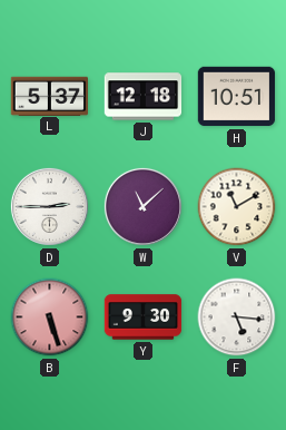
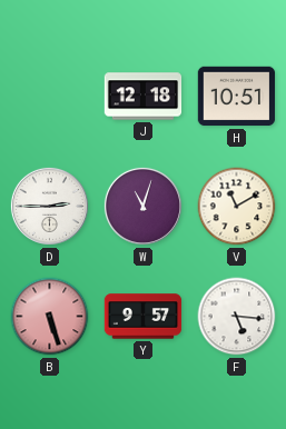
L: 5:37 -> none
W: 11:08 -> 11:03
Y: 9:30 -> 9:57
